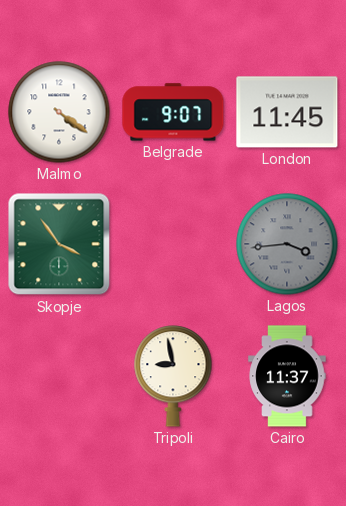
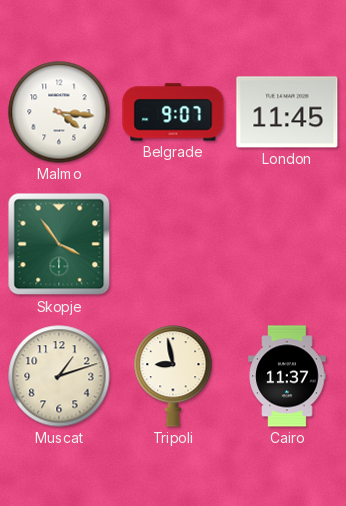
Malmo: 4:21 -> 4:16
Lagos: 3:44 -> none
Muscat: none -> 1:12
